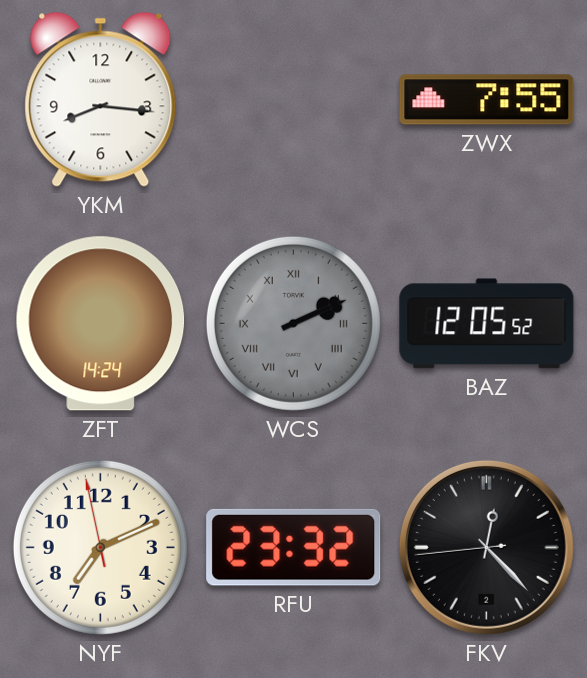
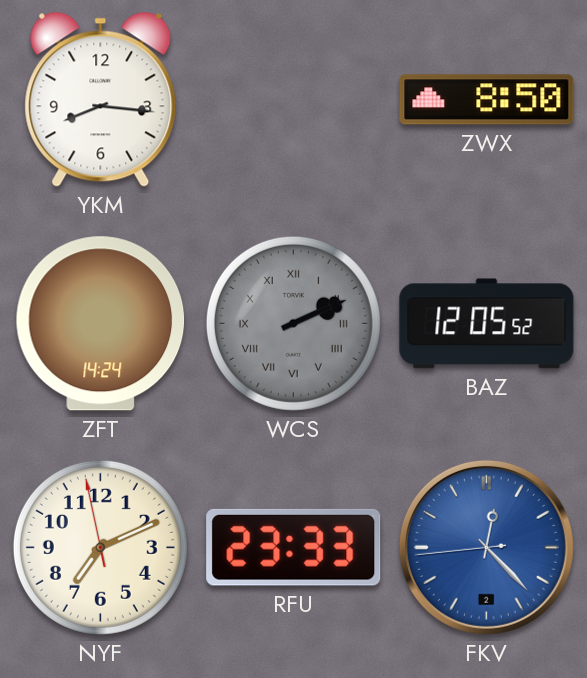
ZWX: 7:55 -> 8:50
RFU: 23:32 -> 23:33
FKV dial: black -> blue
